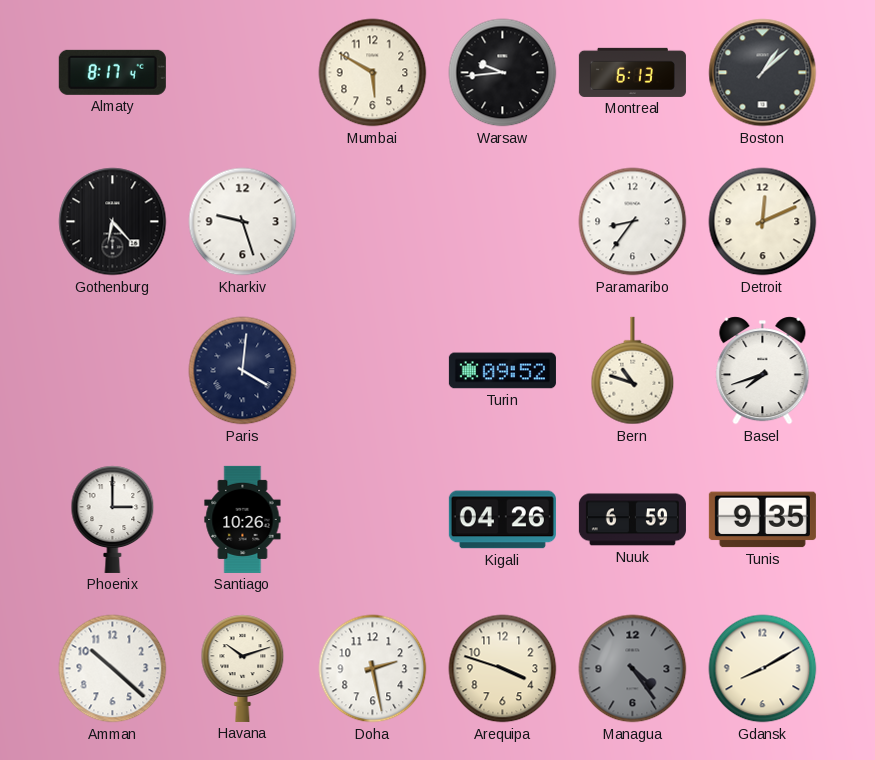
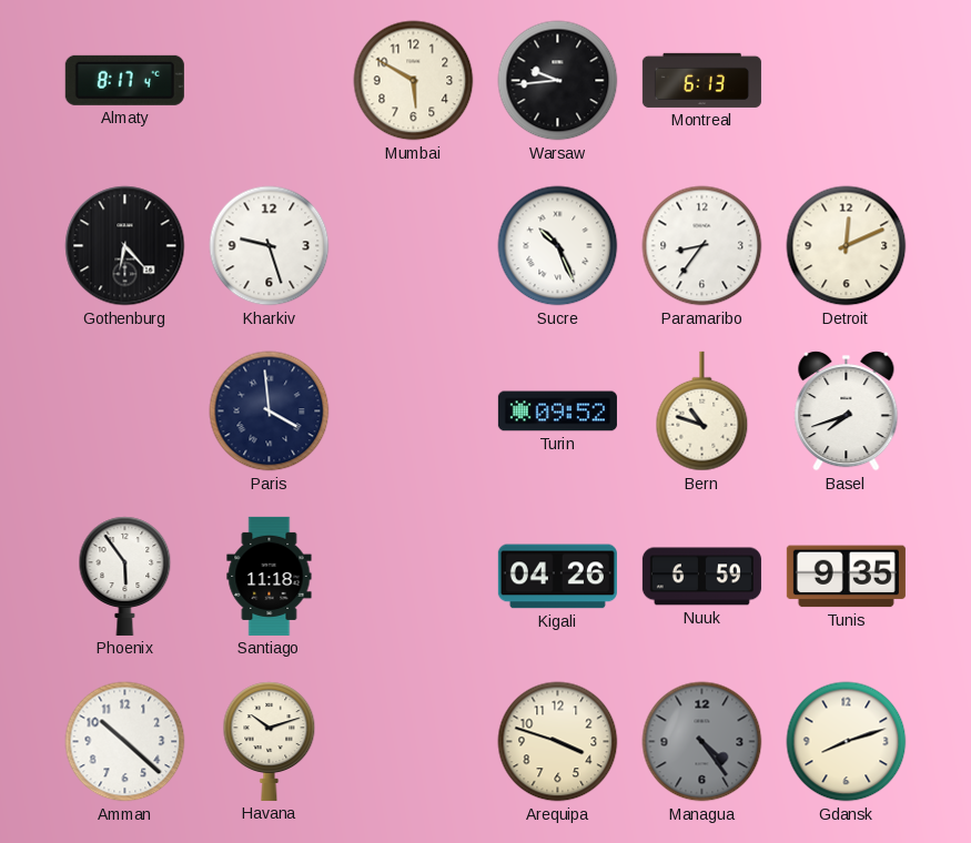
Boston: 1:08 -> none
Sucre: none -> 10:26
Paris: 4:01 -> 3:59
Phoenix: 3:00 -> 5:54
Santiago: 10:26 -> 11:18
Doha: 2:28 -> none
Gdansk: 8:10 -> 8:12
